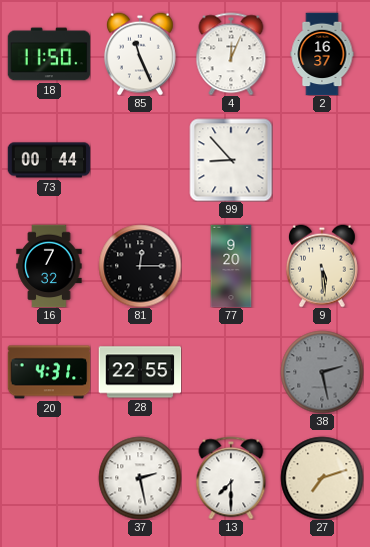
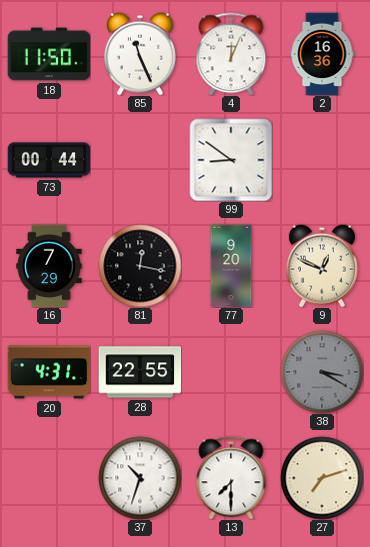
2: 16:37 -> 16:36
99: 8:53 -> 8:51
16: 7:32 -> 7:29
81: 12:15 -> 12:17
9: 5:29 -> 12:49
38: 2:28 -> 3:20
37: 2:28 -> 10:33
